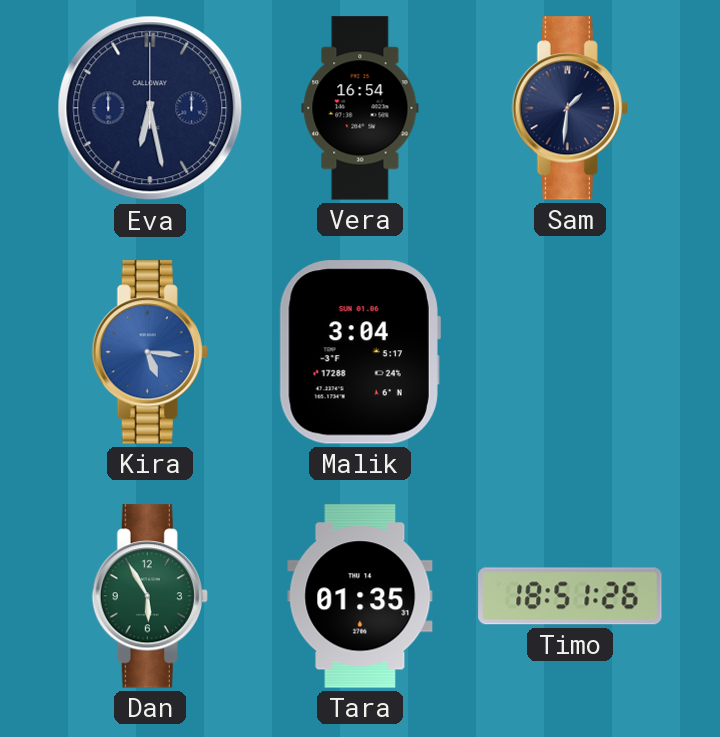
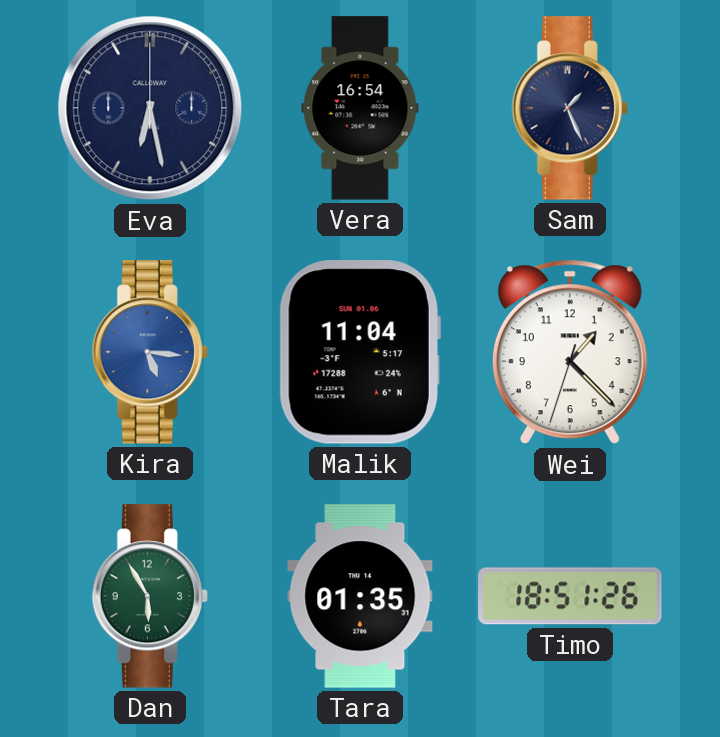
Sam: 1:31 -> 1:26
Malik: 3:04 -> 11:04
Wei: none -> 1:22
